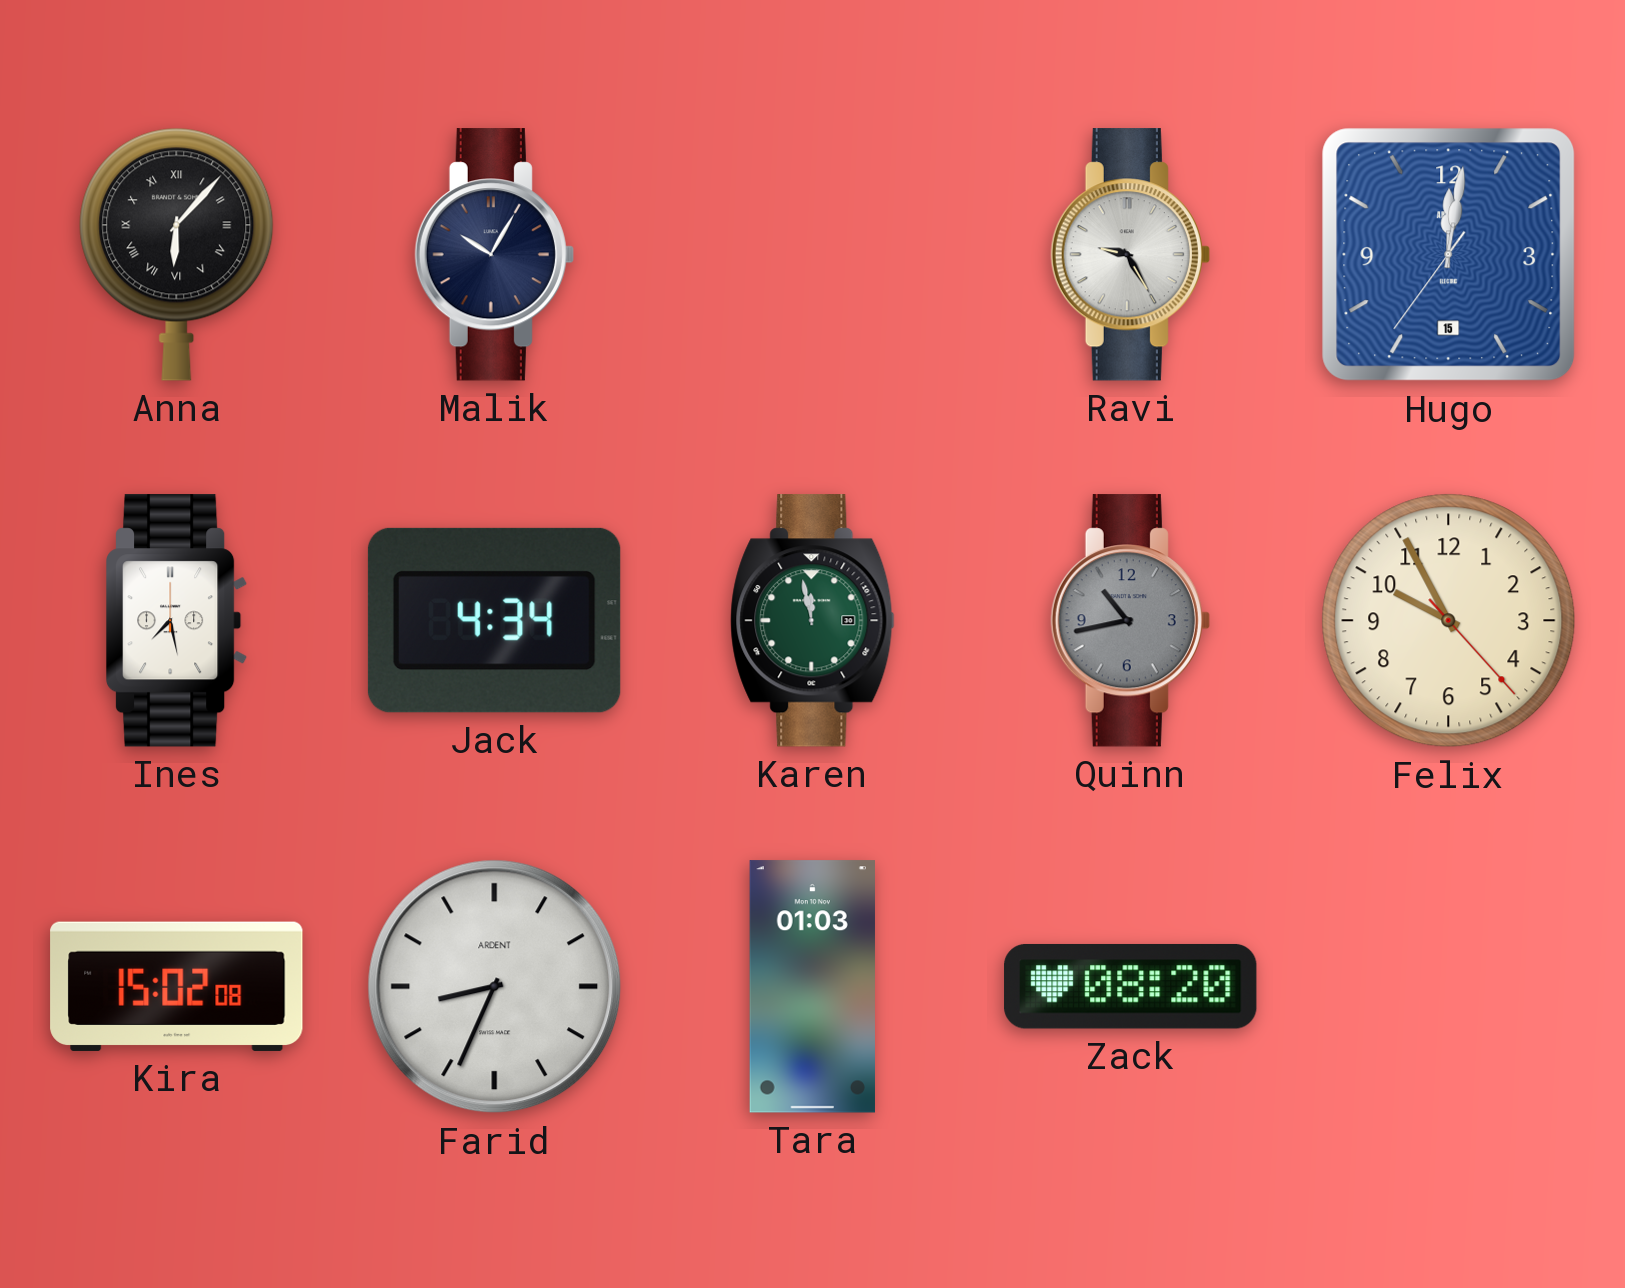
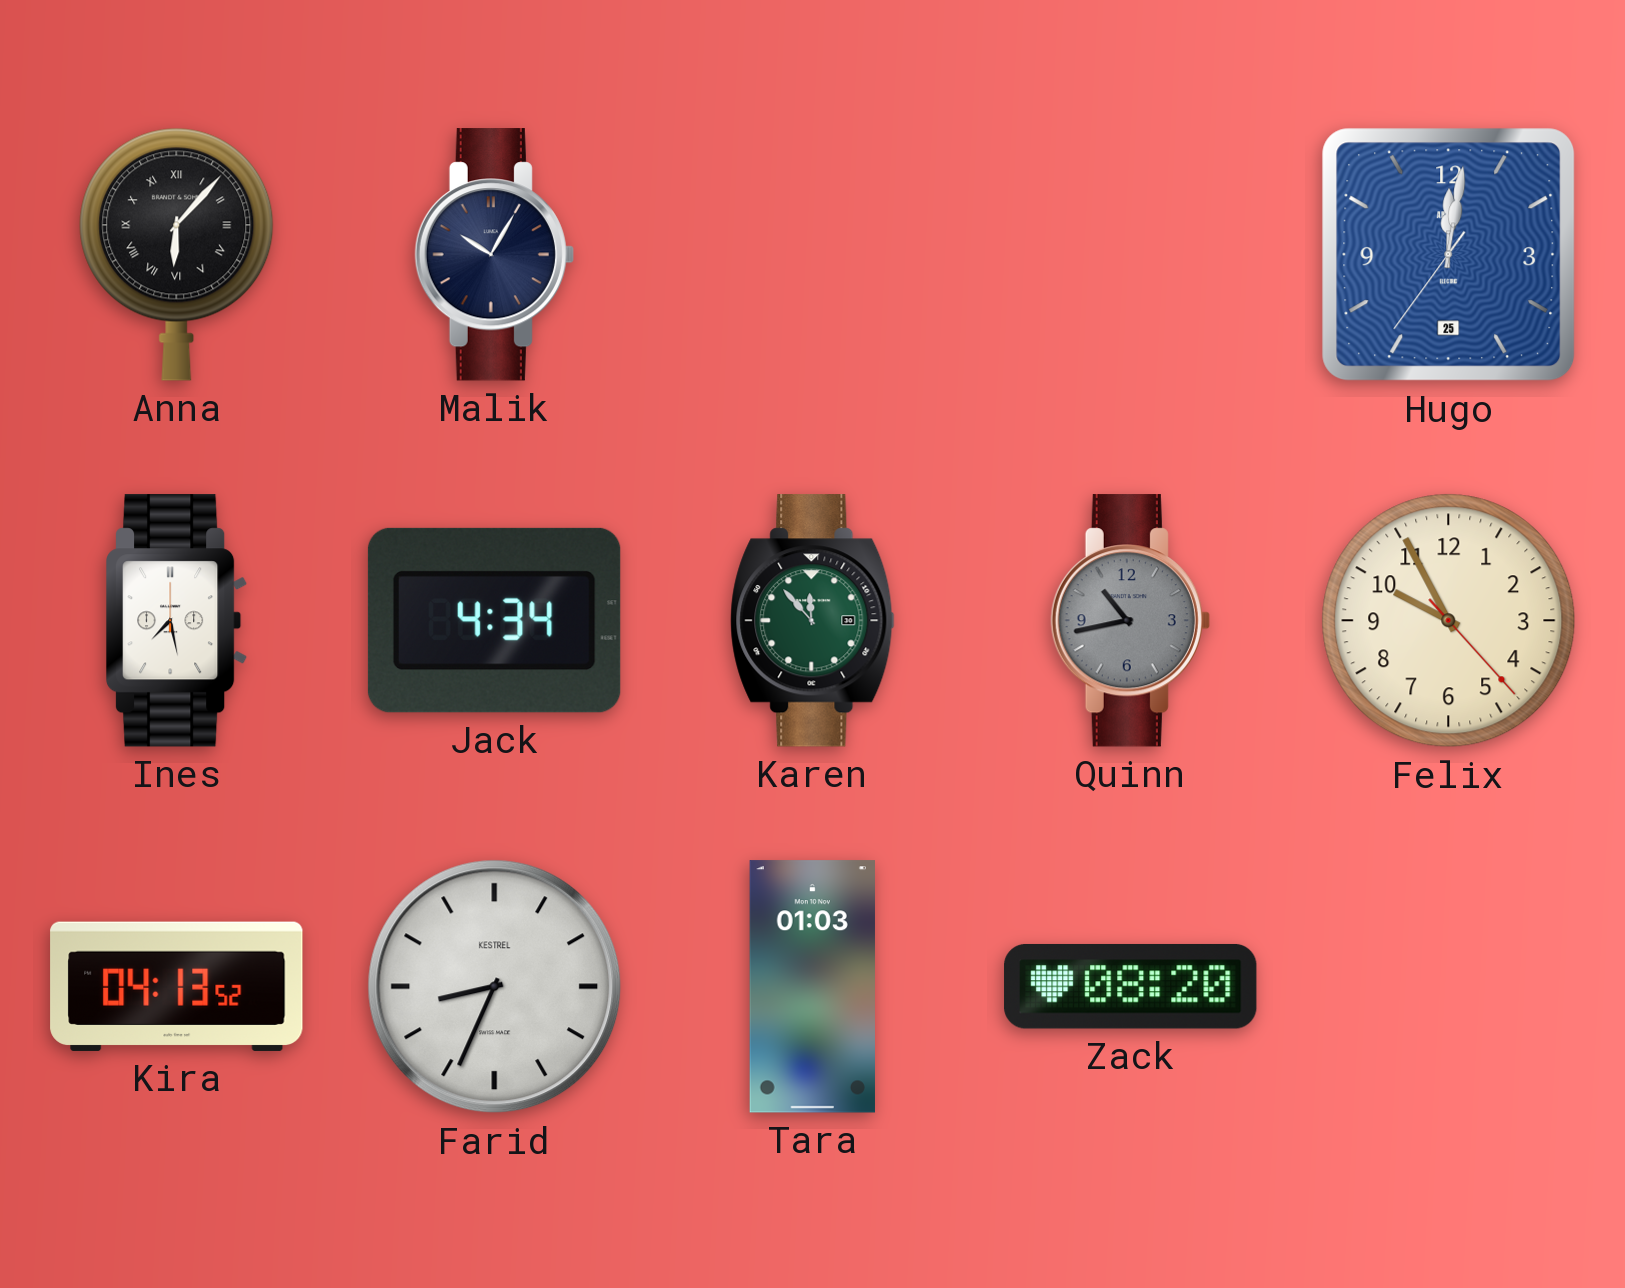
Ravi: 9:25 -> none
Hugo date: 15 -> 25
Karen: 11:58 -> 11:53
Kira: 15:02 -> 04:13
Farid brand: ARDENT -> KESTREL
